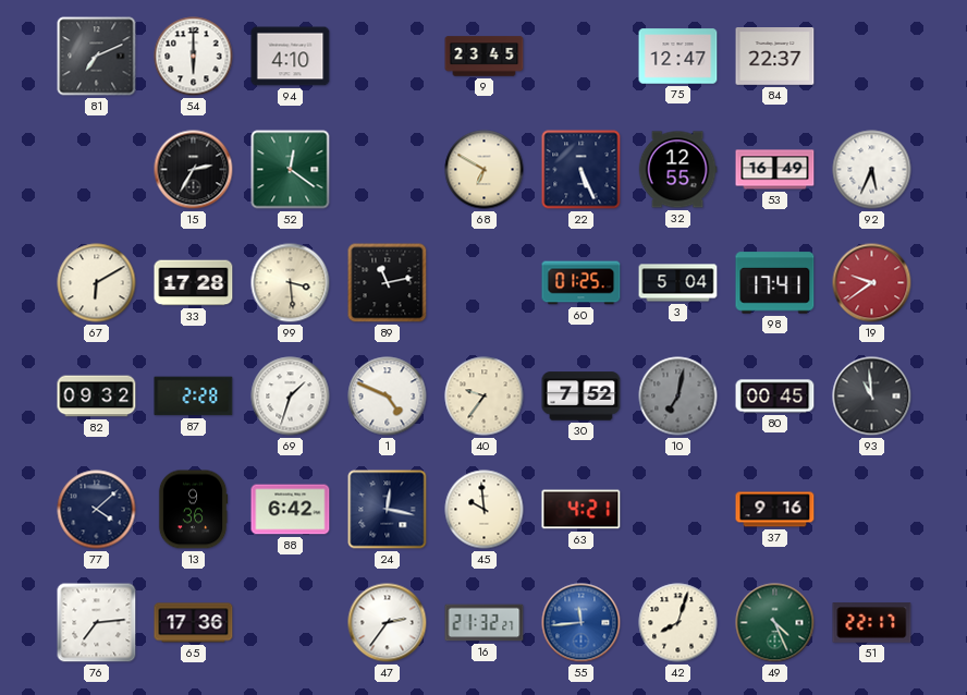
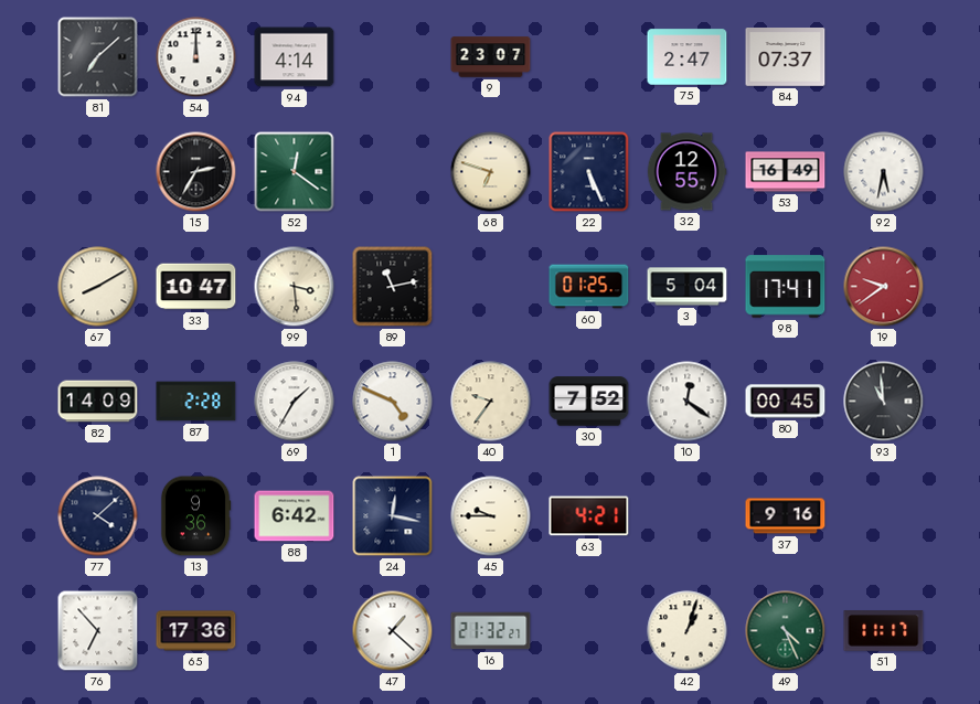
81: 7:11 -> 7:08
54: 6:00 -> 12:00
94: 4:10 -> 4:14
9: 23:45 -> 23:07
75: 12:47 -> 2:47
84: 22:37 -> 07:37
68: 6:50 -> 6:48
92: 5:34 -> 5:32
67: 6:10 -> 8:10
33: 17:28 -> 10:47
82: 09:32 -> 14:09
69: 1:33 -> 1:35
10: 7:02 -> 12:21
10 dial: grey -> white
45: 9:59 -> 9:45
76: 7:14 -> 6:53
47: 2:36 -> 1:22
55: 11:44 -> none
42: 8:03 -> 1:03
51: 22:17 -> 11:17
